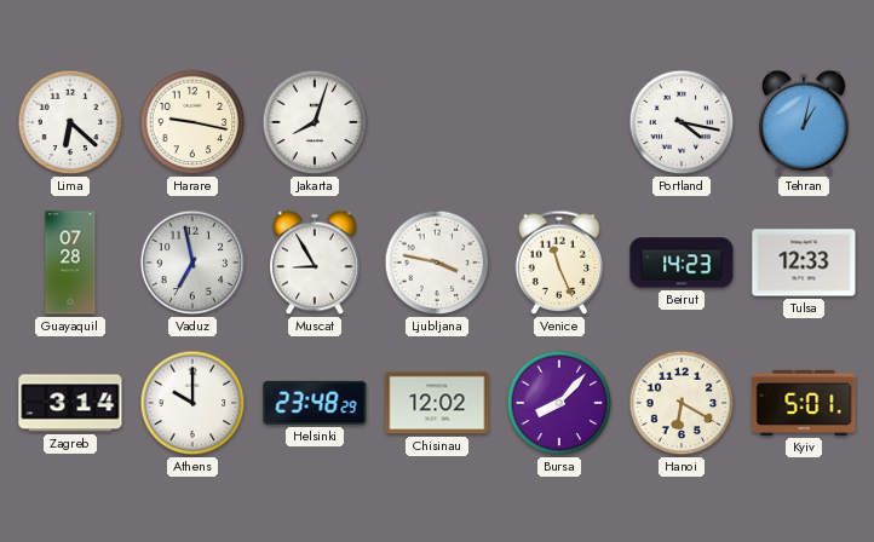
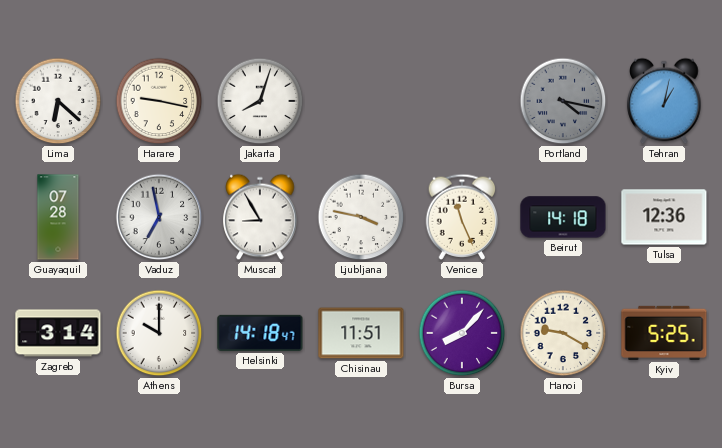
Portland dial: white -> grey
Beirut: 14:23 -> 14:18
Tulsa: 12:33 -> 12:36
Helsinki: 23:48 -> 14:18
Chisinau: 12:02 -> 11:51
Hanoi: 6:20 -> 9:20
Kyiv: 5:01 -> 5:25
